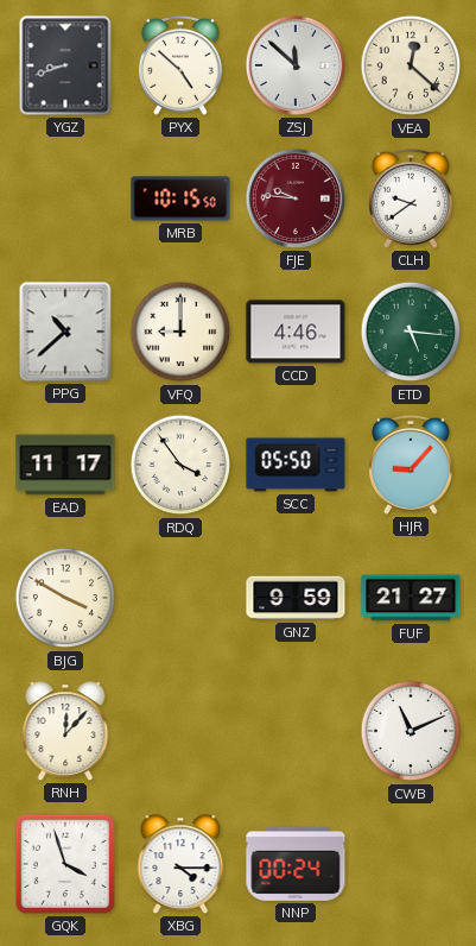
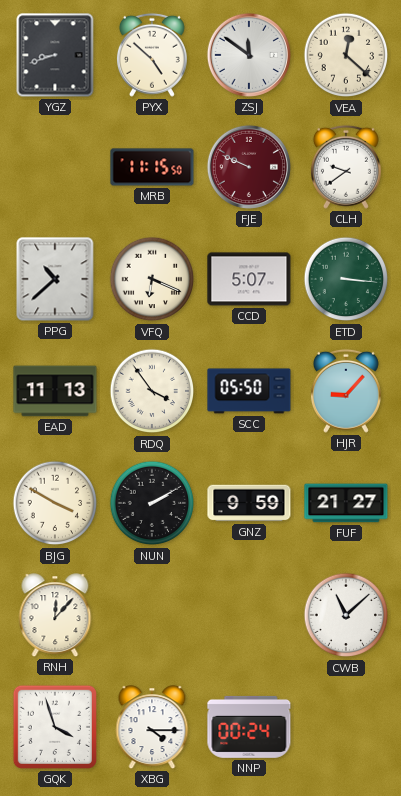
ZSJ: 11:52 -> 11:51
MRB: 10:15 -> 11:15
FJE: 9:46 -> 9:49
VFQ: 9:00 -> 6:19
CCD: 4:46 -> 5:07
ETD: 5:16 -> 3:16
EAD: 11:17 -> 11:13
NUN: none -> 2:10
CWB: 11:11 -> 11:08
